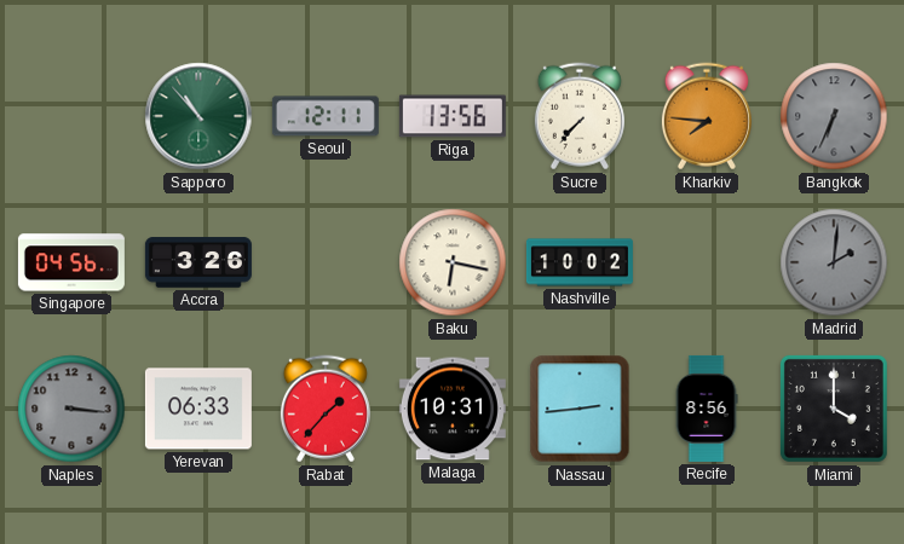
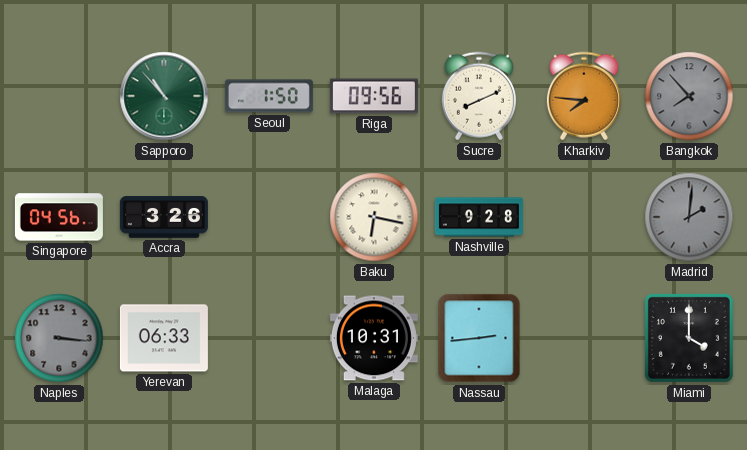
Seoul: 12:11 -> 1:50
Riga: 13:56 -> 09:56
Sucre: 7:37 -> 8:11
Bangkok: 6:34 -> 7:53
Nashville: 10:02 -> 9:28
Rabat: 1:37 -> none
Recife: 8:56 -> none
